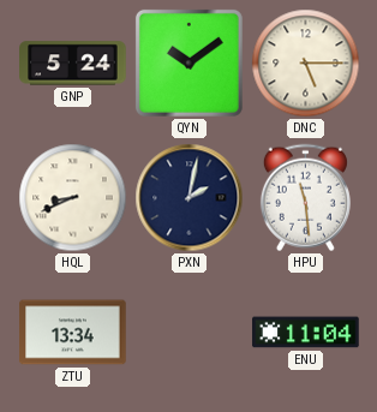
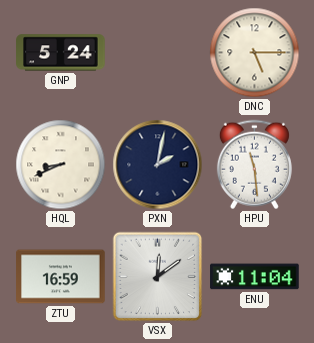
QYN: 10:09 -> none
ZTU: 13:34 -> 16:59
VSX: none -> 12:09
